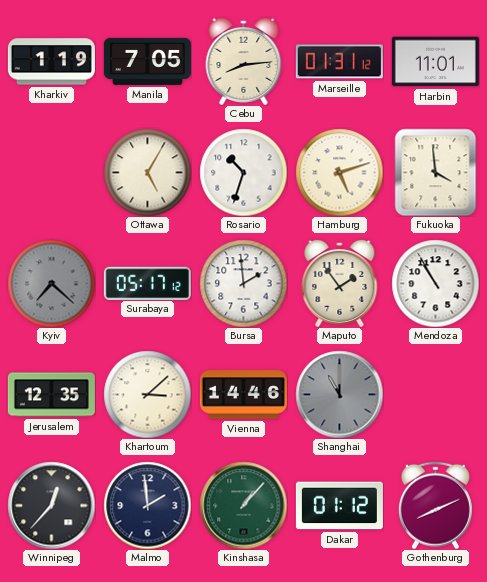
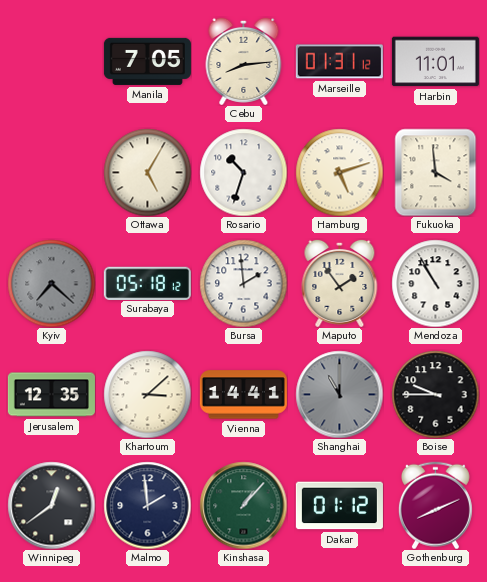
Kharkiv: 1:19 -> none
Surabaya: 05:17 -> 05:18
Vienna: 14:46 -> 14:41
Boise: none -> 9:45
Winnipeg: 12:37 -> 12:39
